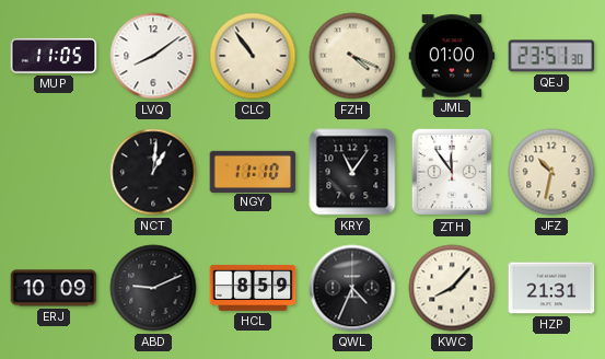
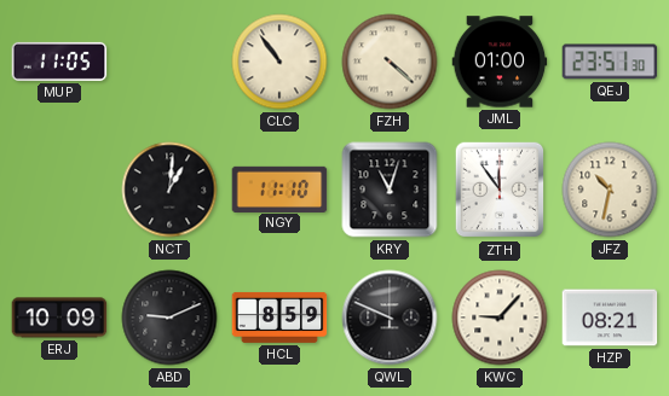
LVQ: 8:09 -> none
FZH: 4:19 -> 4:22
KRY: 11:06 -> 11:03
QWL: 4:34 -> 9:49
KWC: 8:07 -> 9:07
HZP: 21:31 -> 08:21
